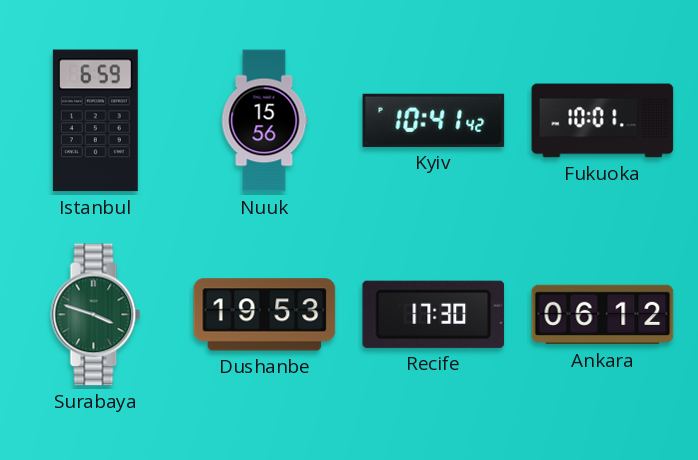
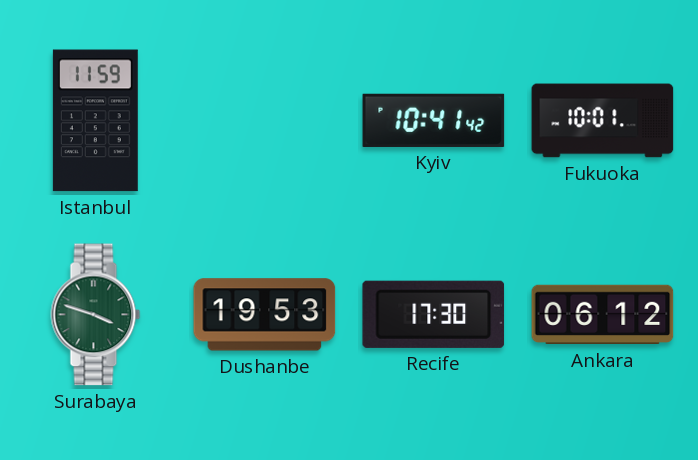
Istanbul: 6:59 -> 11:59
Nuuk: 15:56 -> none
